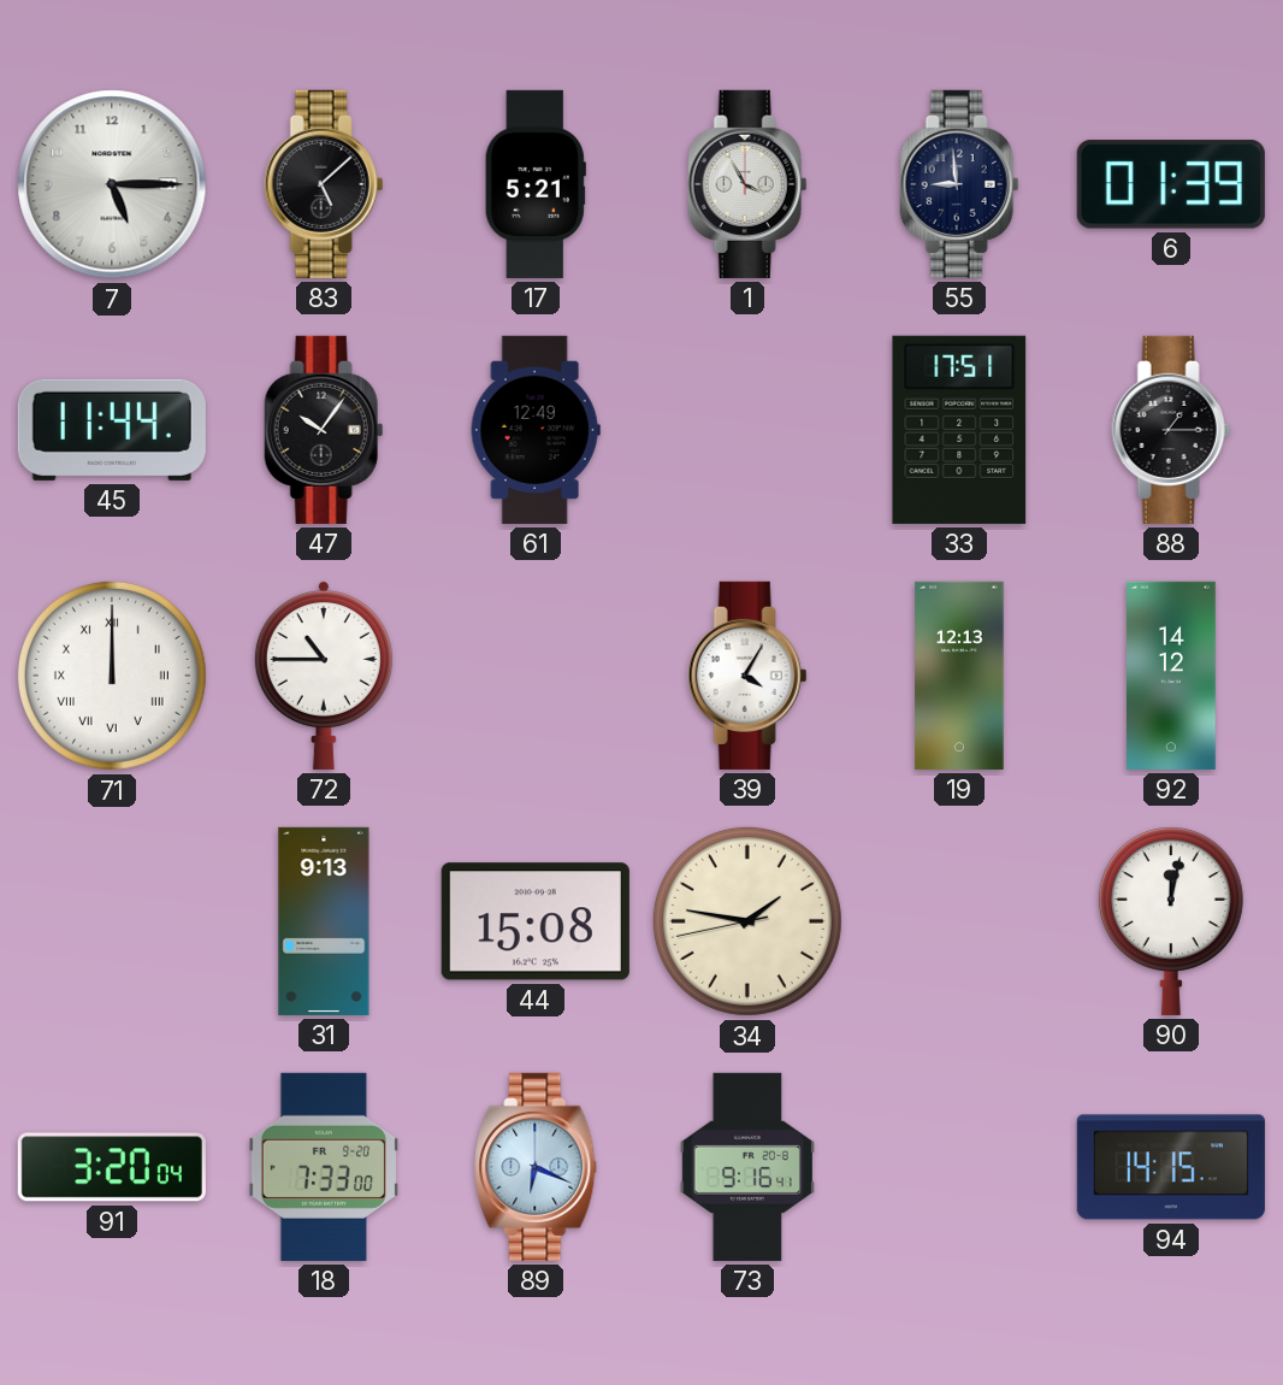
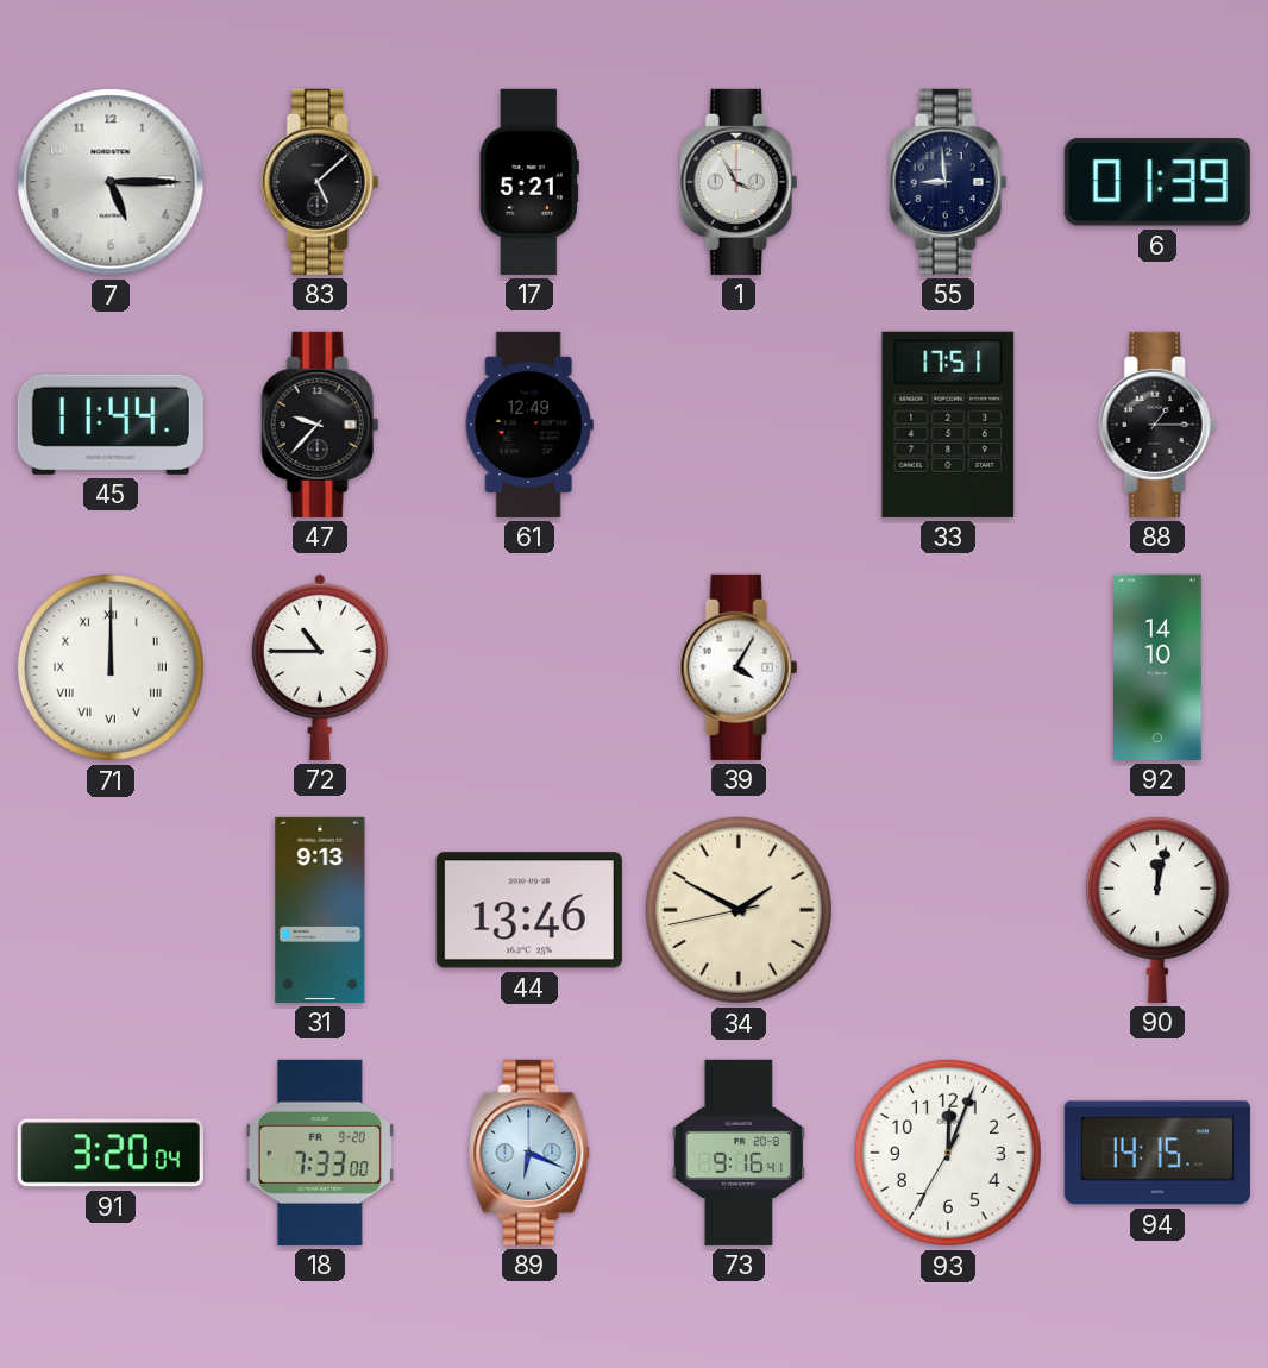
47: 10:06 -> 9:37
19: 12:13 -> none
92: 14:12 -> 14:10
44: 15:08 -> 13:46
34: 1:46 -> 1:49
93: none -> 12:03
